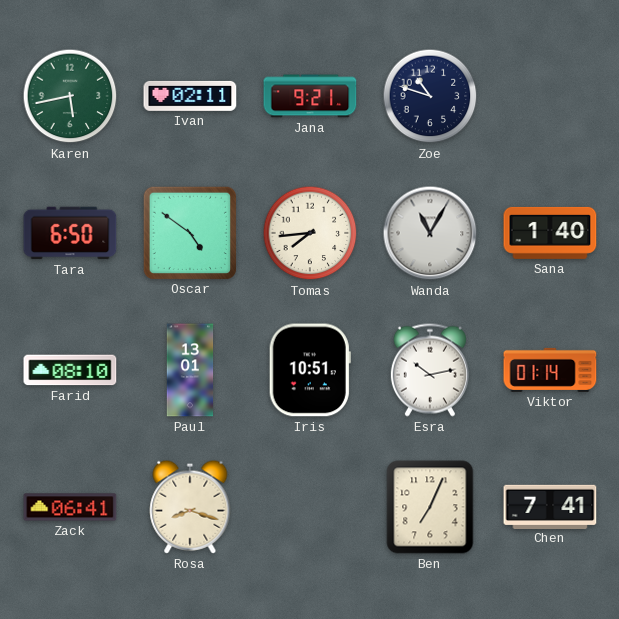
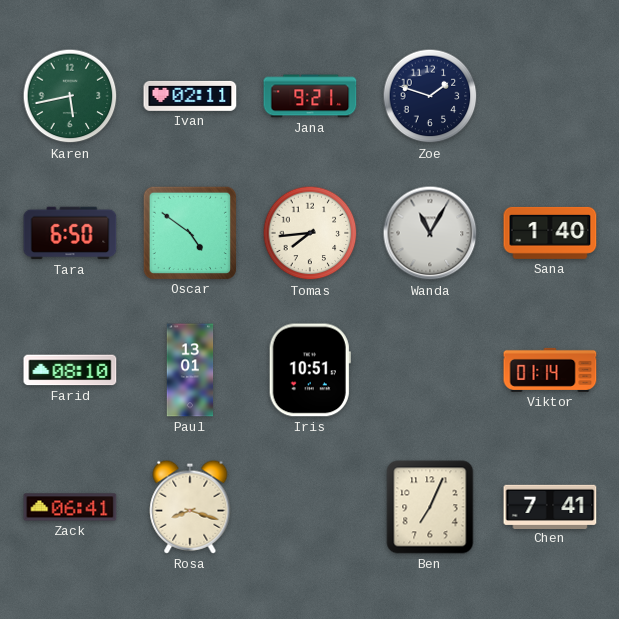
Zoe: 10:48 -> 1:48
Esra: 10:13 -> none
